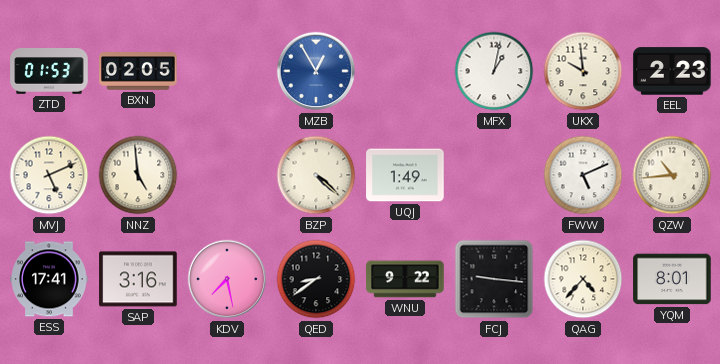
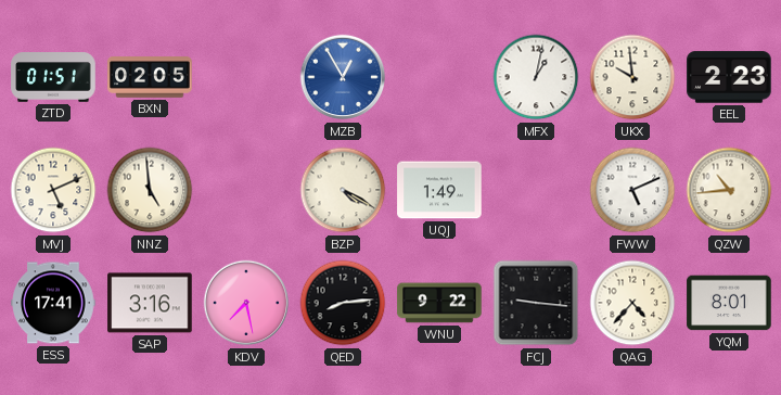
ZTD: 01:53 -> 01:51
BZP: 4:22 -> 4:20
QED: 8:39 -> 8:14
